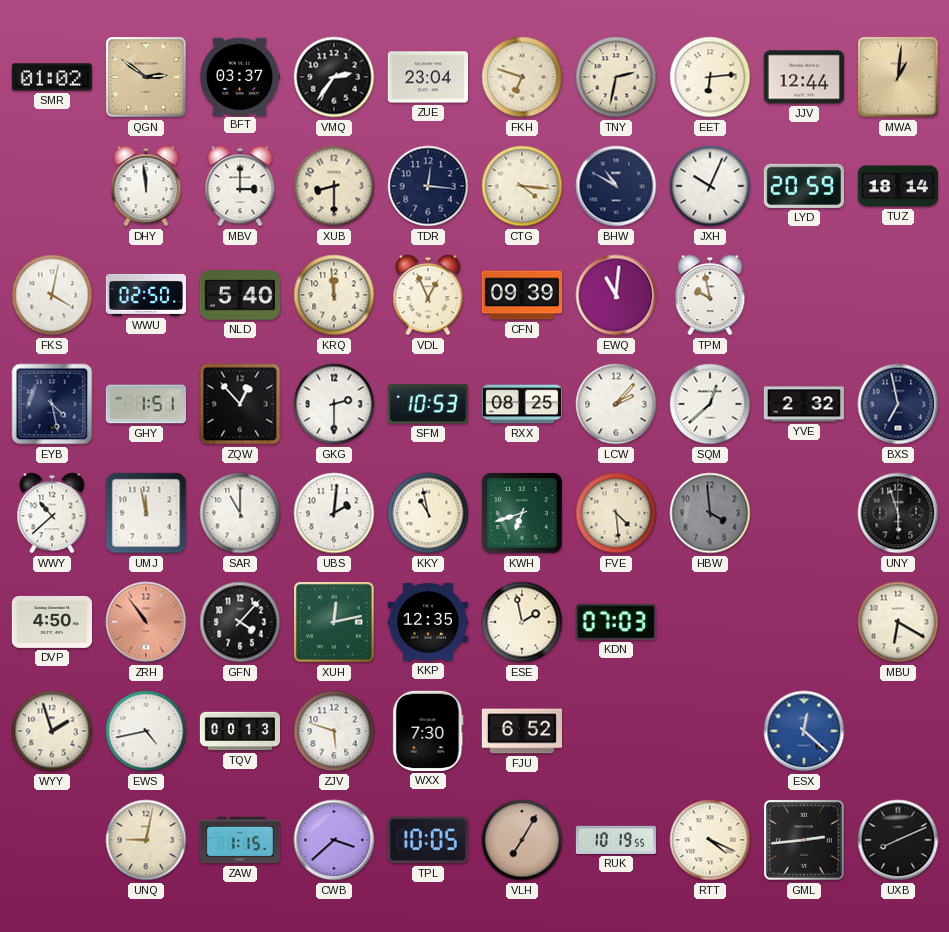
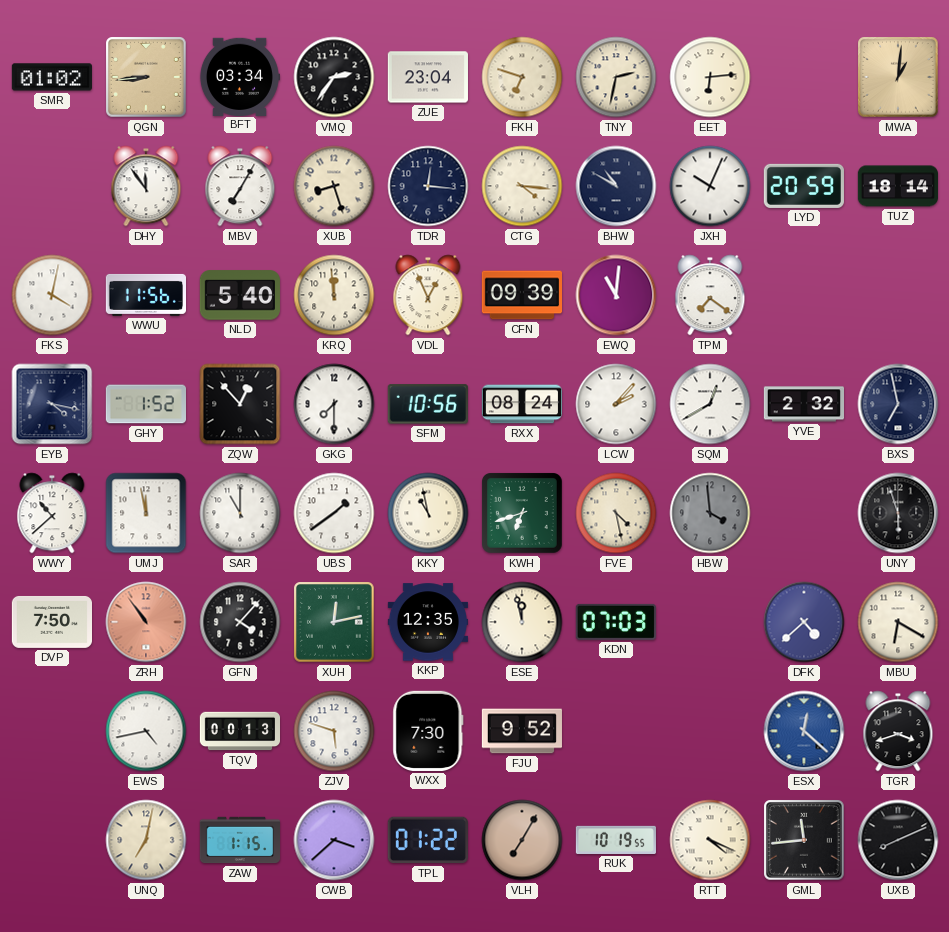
QGN: 2:51 -> 8:44
BFT: 03:37 -> 03:34
JJV: 12:44 -> none
DHY: 11:59 -> 11:54
MBV: 3:00 -> 7:05
XUB: 8:30 -> 8:27
WWU: 02:50 -> 11:56
TPM: 9:58 -> 7:21
EYB: 4:28 -> 4:17
GHY: 1:51 -> 1:52
GKG: 2:30 -> 7:30
SFM: 10:53 -> 10:56
RXX: 08:25 -> 08:24
SQM: 12:38 -> 12:40
UBS: 2:01 -> 1:39
FVE: 4:29 -> 4:28
DVP: 4:50 -> 7:50
ESE: 1:58 -> 11:58
DFK: none -> 4:38
WYY: 1:57 -> none
FJU: 6:52 -> 9:52
TGR: none -> 3:42
UNQ: 9:02 -> 7:02
TPL: 10:05 -> 01:22
GML: 2:44 -> 11:44
